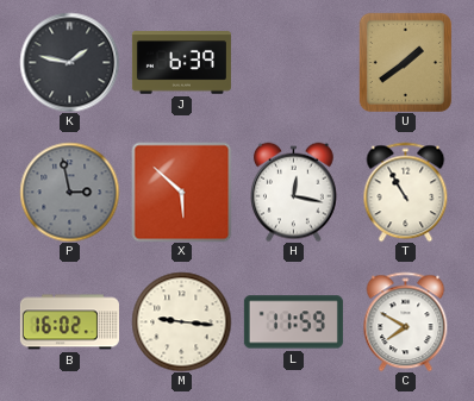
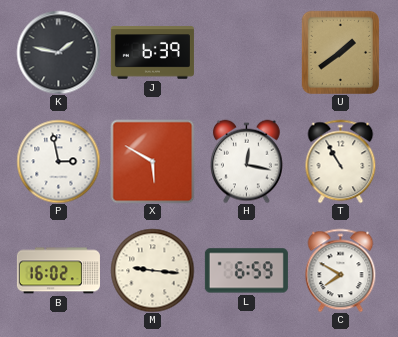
P dial: grey -> white
X: 5:52 -> 5:50
L: 11:59 -> 6:59
